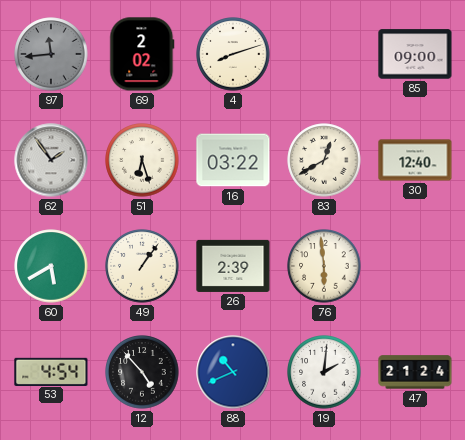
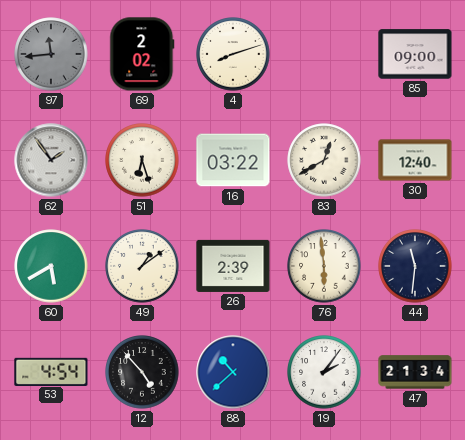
49: 1:06 -> 1:09
44: none -> 11:31
88: 10:41 -> 10:38
19: 2:01 -> 2:06
47: 21:24 -> 21:34
